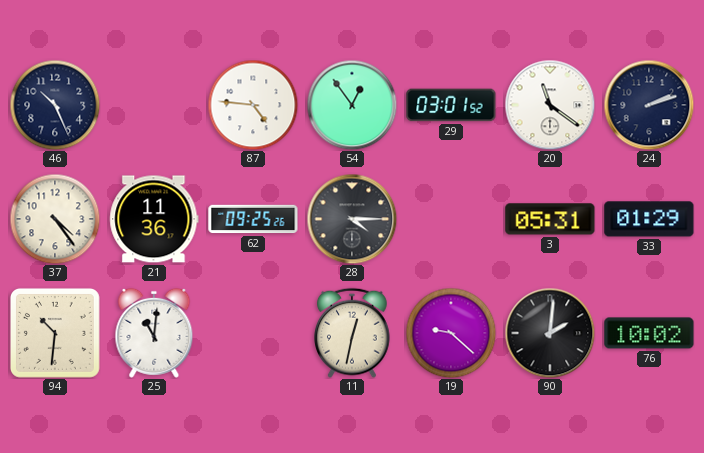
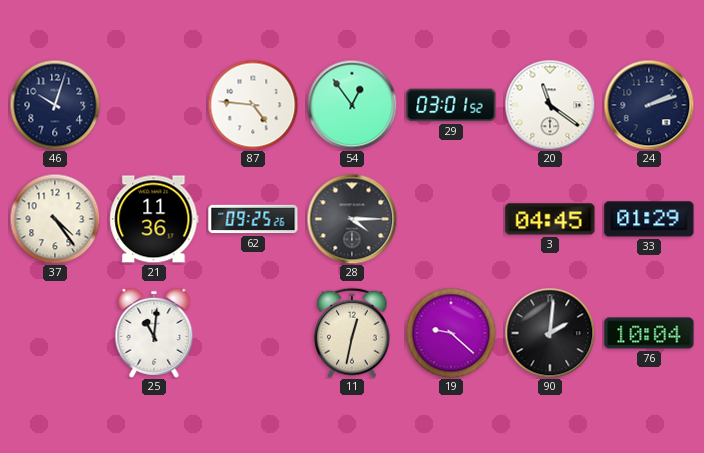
46: 10:26 -> 10:03
3: 05:31 -> 04:45
94: 10:31 -> none
76: 10:02 -> 10:04
